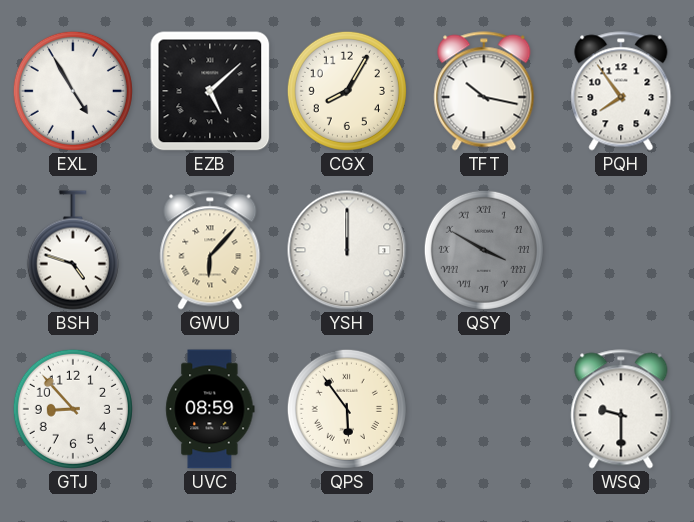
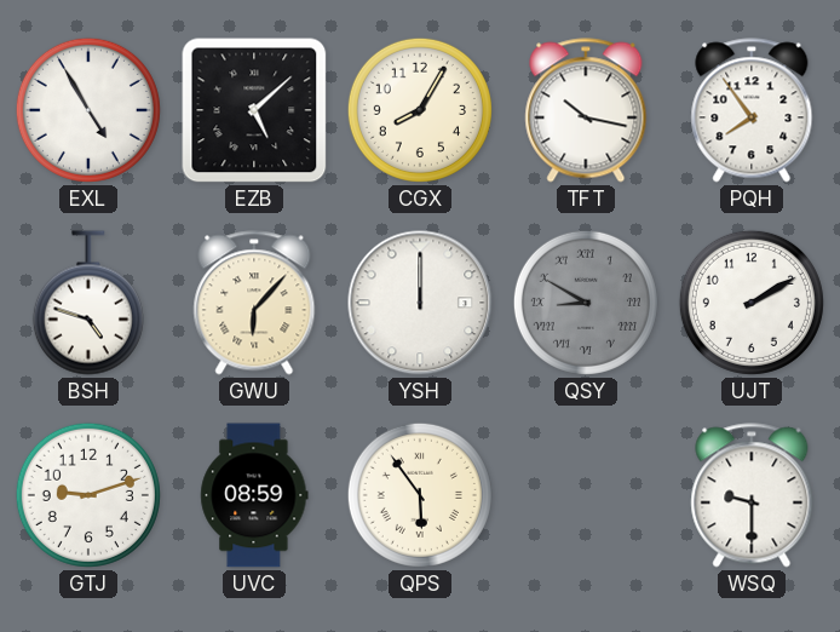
QSY: 3:50 -> 8:50
UJT: none -> 2:10
GTJ: 8:53 -> 9:12
